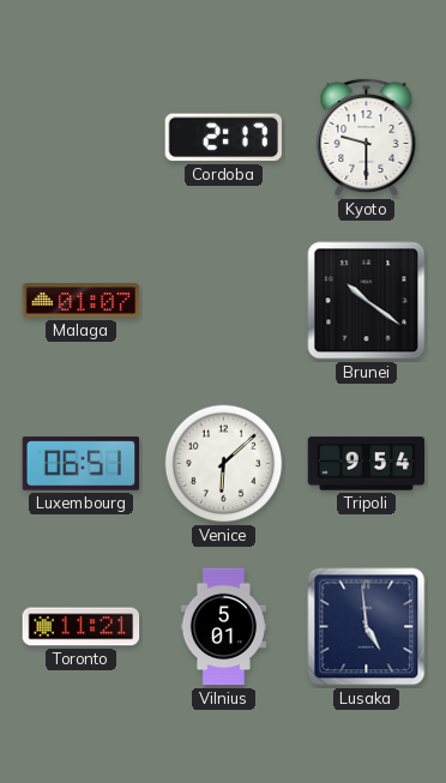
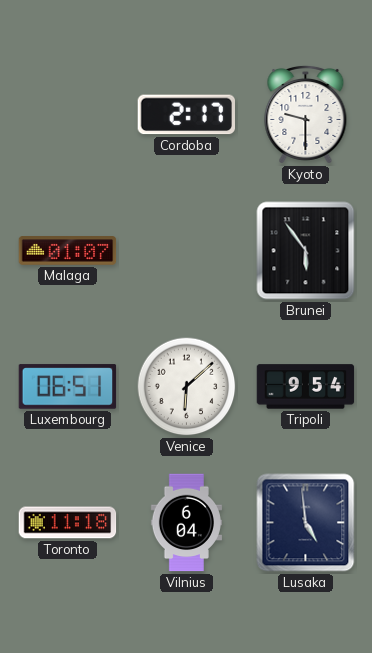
Brunei: 10:21 -> 5:54
Toronto: 11:21 -> 11:18
Vilnius: 5:01 -> 6:04
